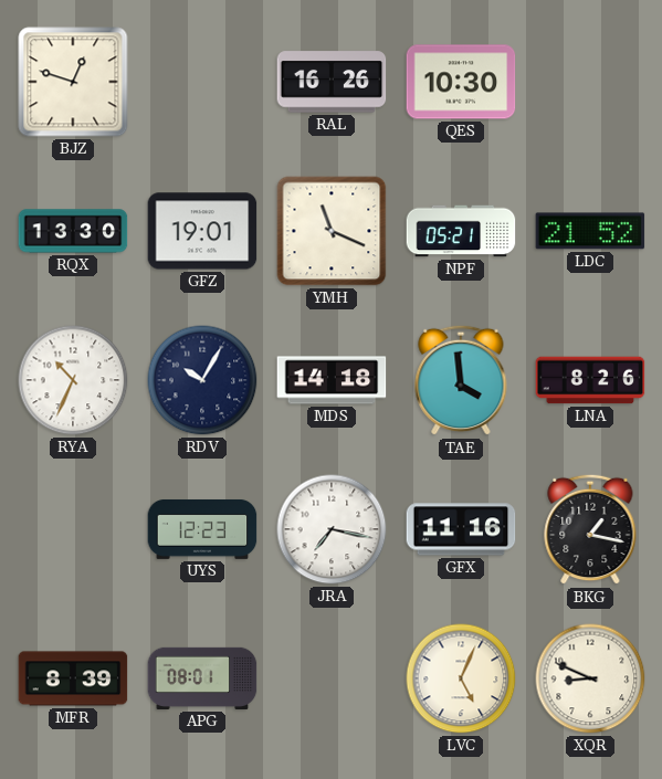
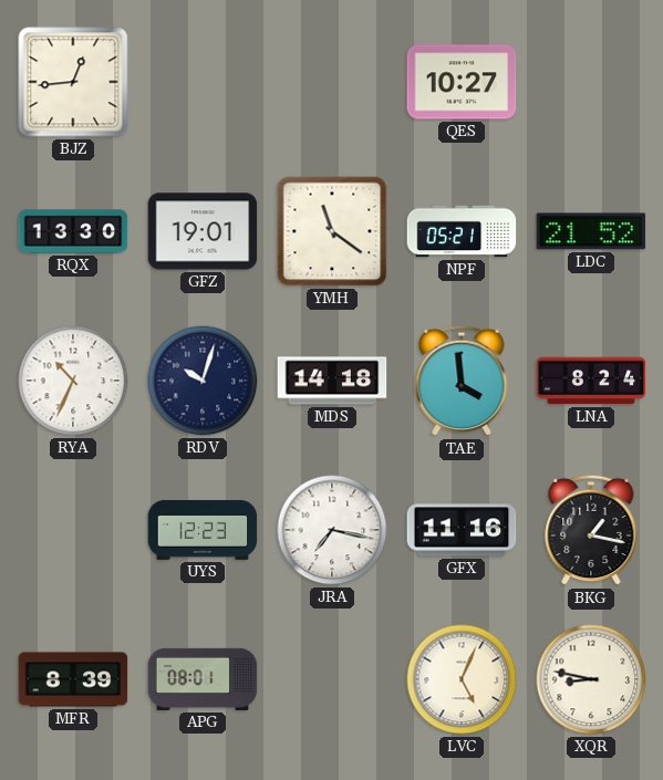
BJZ: 12:48 -> 12:44
RAL: 16:26 -> none
QES: 10:30 -> 10:27
YMH: 11:19 -> 11:21
RDV: 10:05 -> 10:03
LNA: 8:26 -> 8:24
XQR: 8:49 -> 8:47
